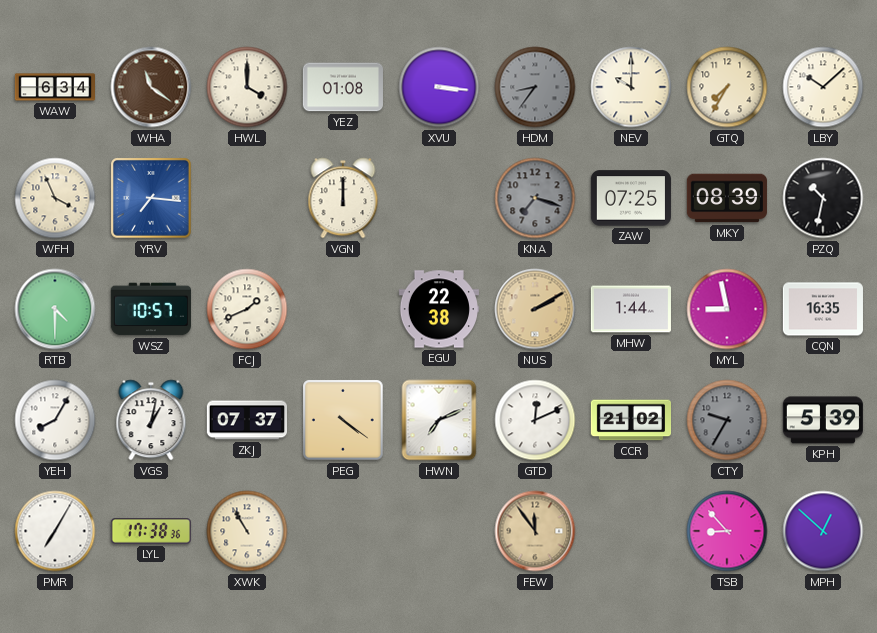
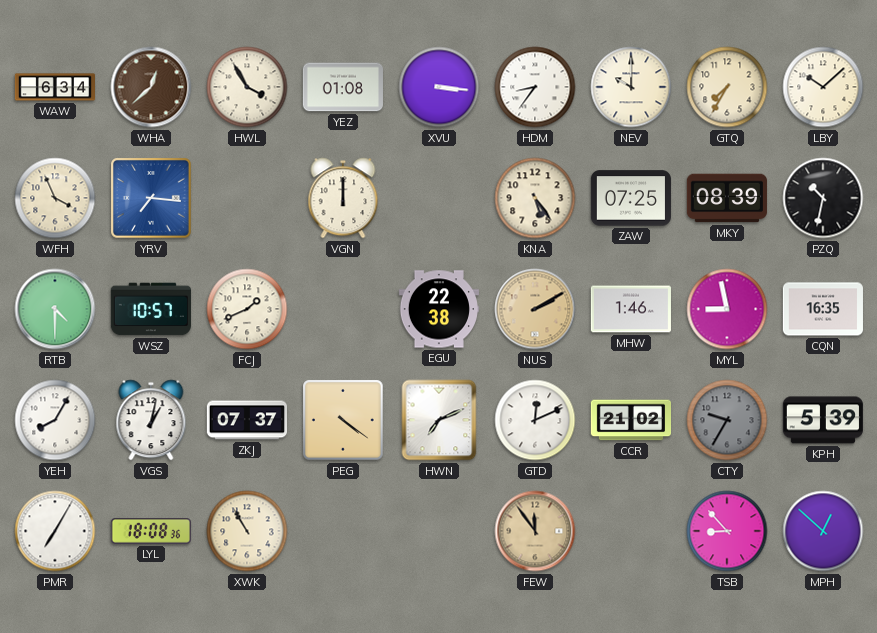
WHA: 11:21 -> 12:38
HWL: 4:00 -> 3:55
HDM dial: grey -> white
KNA: 7:18 -> 5:24
KNA dial: grey -> cream
MHW: 1:44 -> 1:46
LYL: 17:38 -> 18:08
